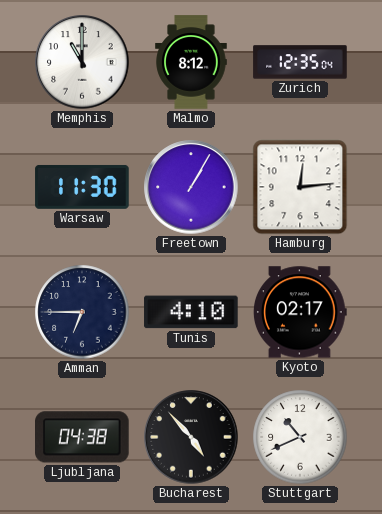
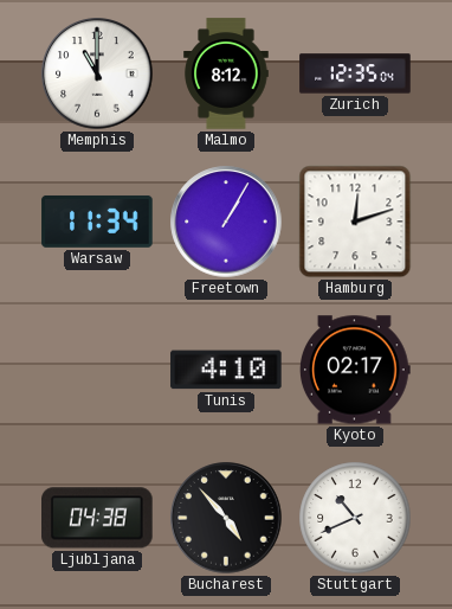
Warsaw: 11:30 -> 11:34
Hamburg: 12:14 -> 12:12
Amman: 6:45 -> none
